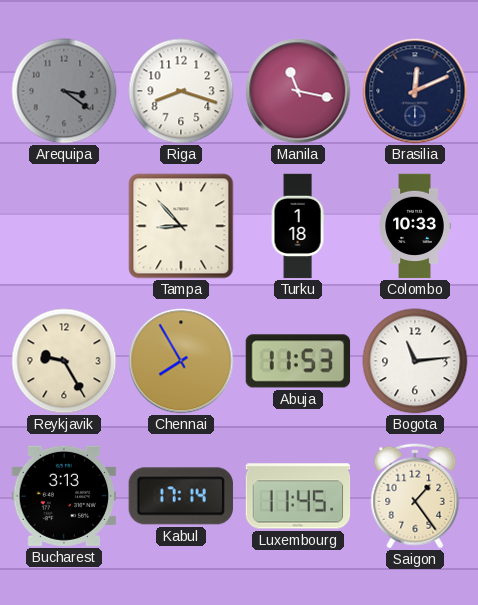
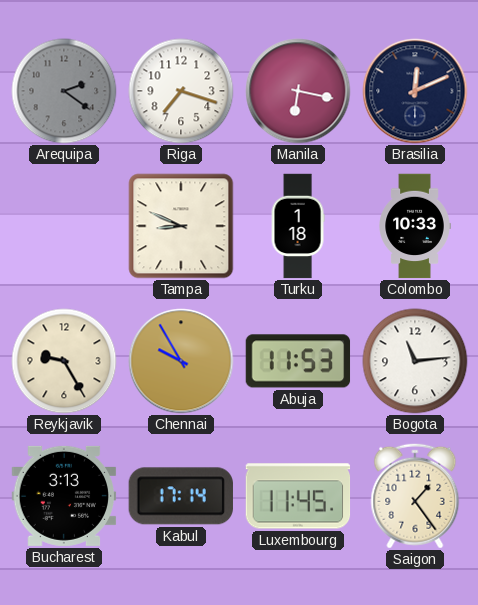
Arequipa: 3:21 -> 2:21
Riga: 8:18 -> 7:18
Manila: 11:17 -> 6:17
Tampa: 8:53 -> 8:49
Chennai: 7:55 -> 9:55
